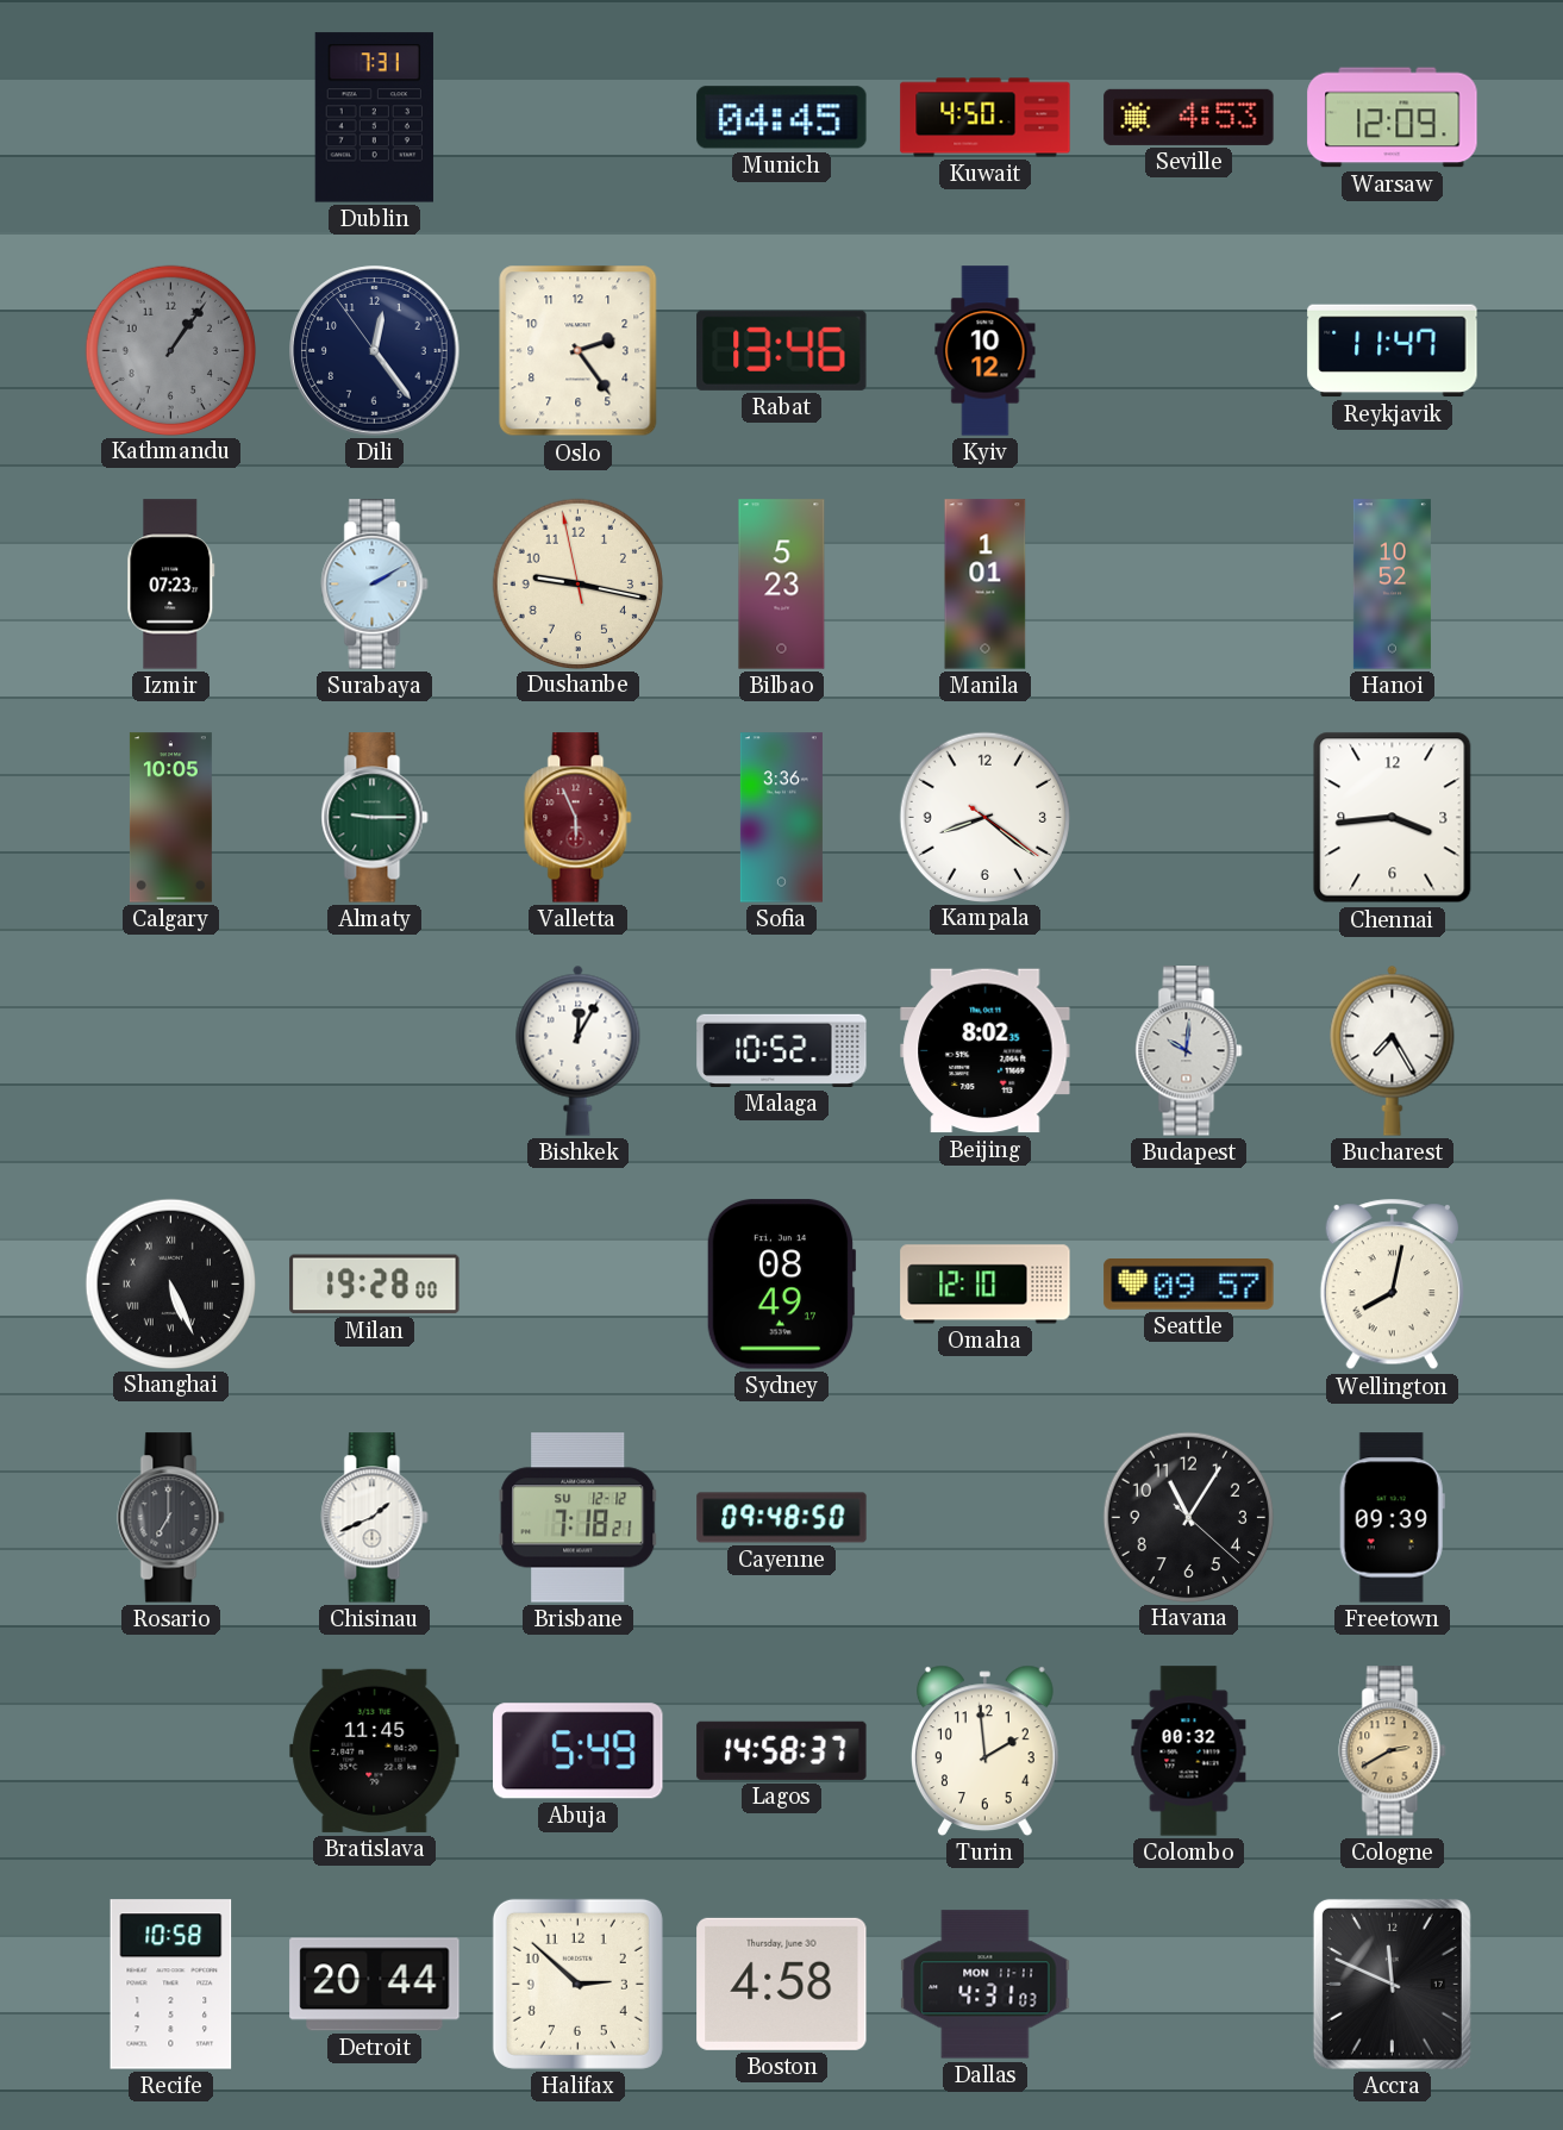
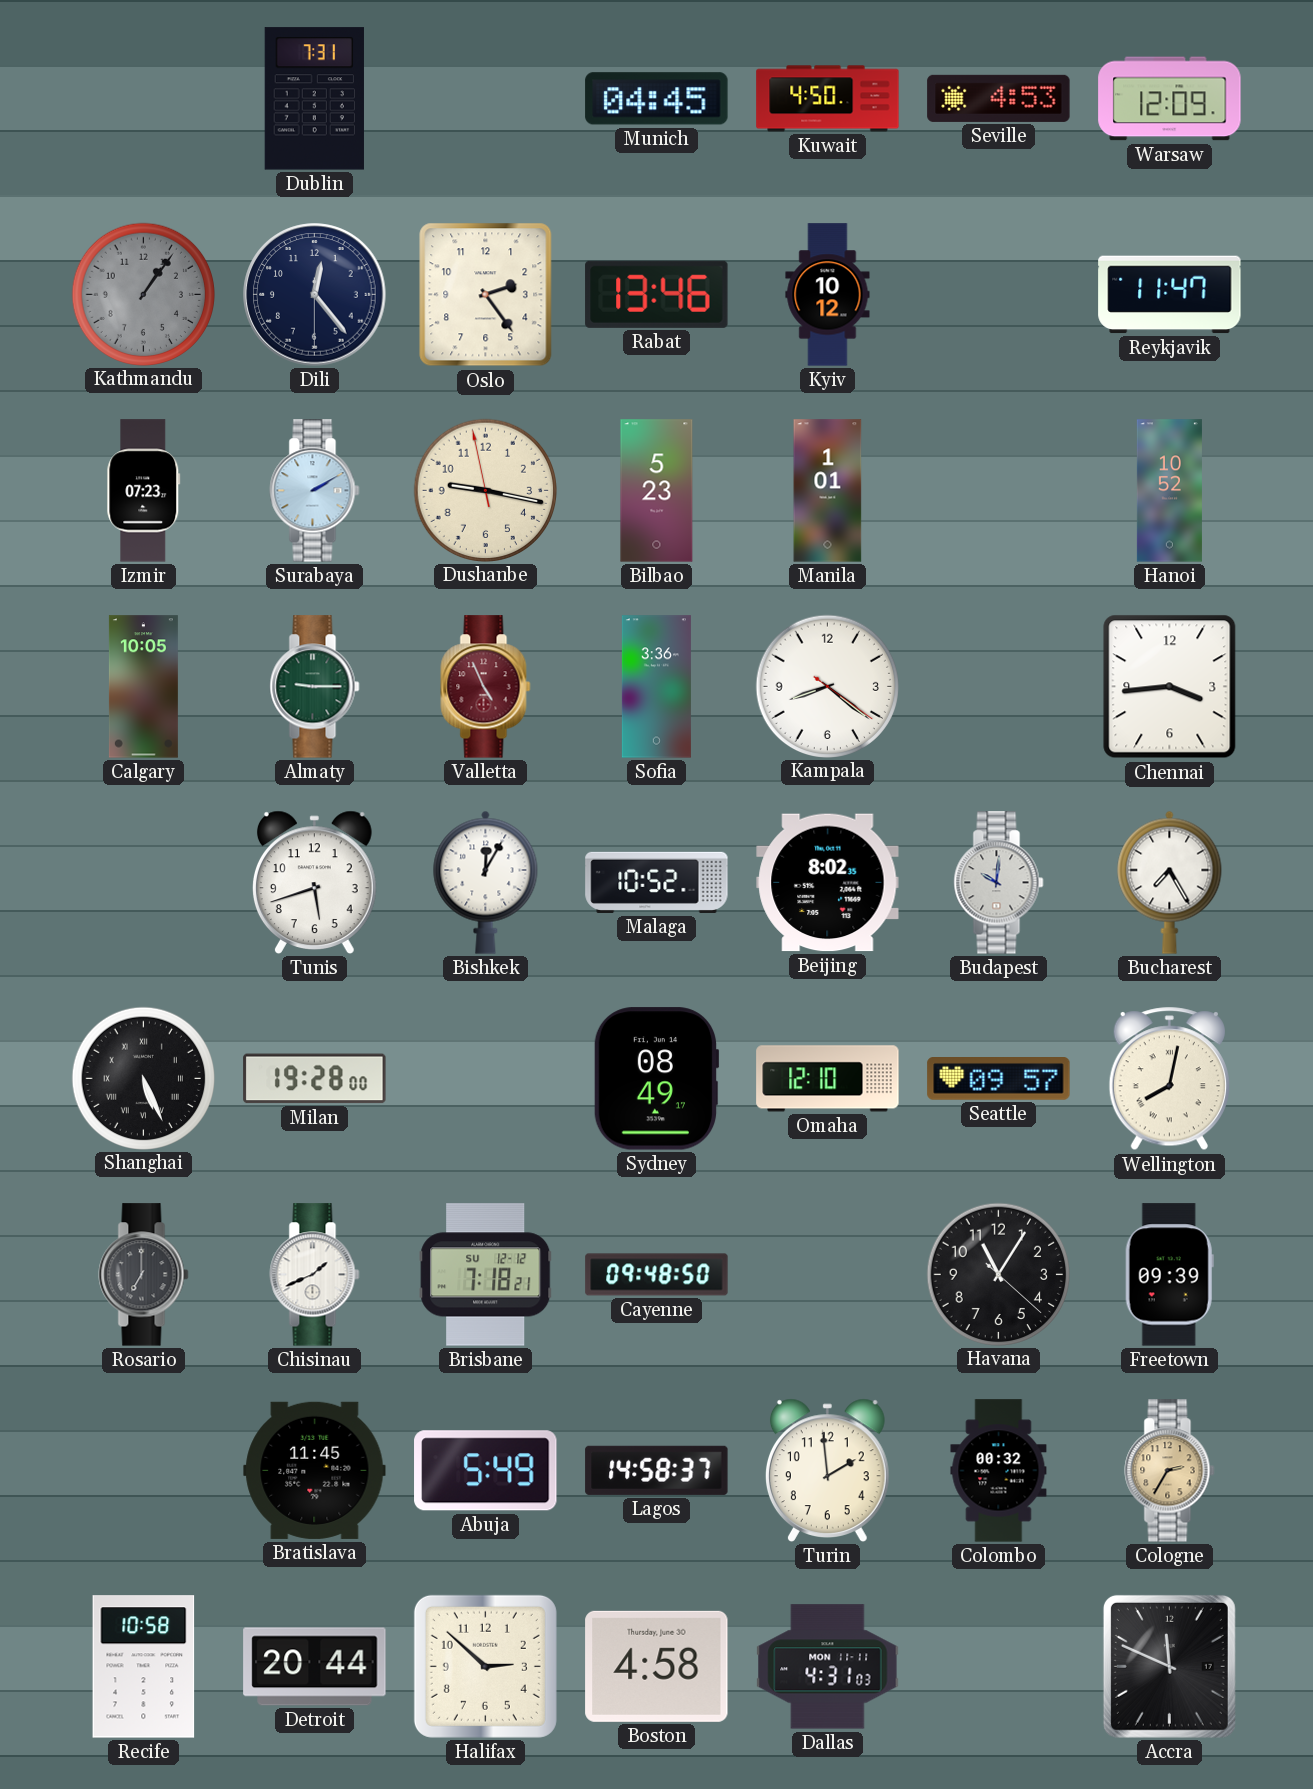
Dili: 12:23:54 -> 12:23:30
Valletta: 5:56 -> 4:56
Tunis: none -> 5:42
Cologne: 2:40 -> 2:35
